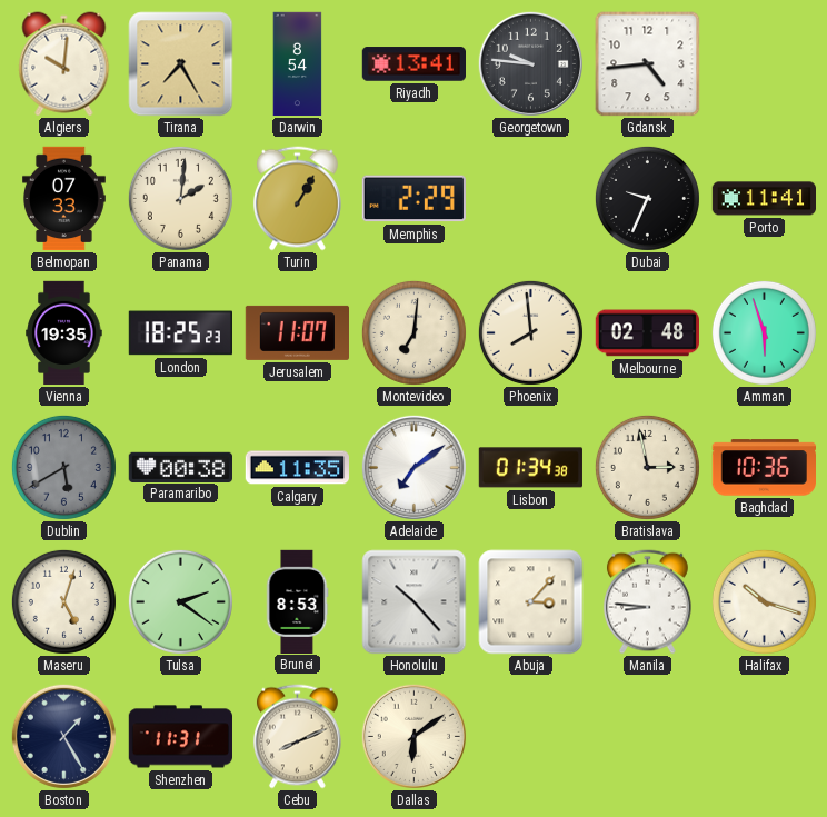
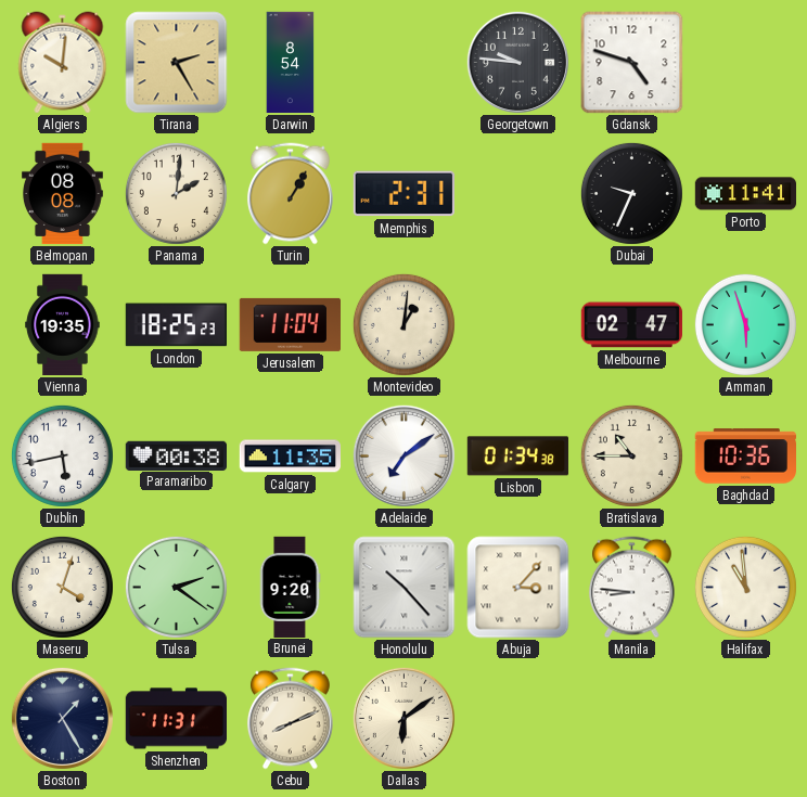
Tirana: 7:25 -> 2:25
Riyadh: 13:41 -> none
Gdansk: 4:44 -> 4:48
Belmopan: 07:33 -> 08:08
Memphis: 2:29 -> 2:31
Jerusalem: 11:07 -> 11:04
Montevideo: 7:01 -> 1:01
Phoenix: 7:59 -> none
Melbourne: 02:48 -> 02:47
Dublin: 5:40 -> 5:43
Dublin dial: grey -> white
Bratislava: 2:58 -> 10:45
Maseru: 5:03 -> 4:03
Brunei: 8:53 -> 9:20
Halifax: 10:18 -> 10:59
